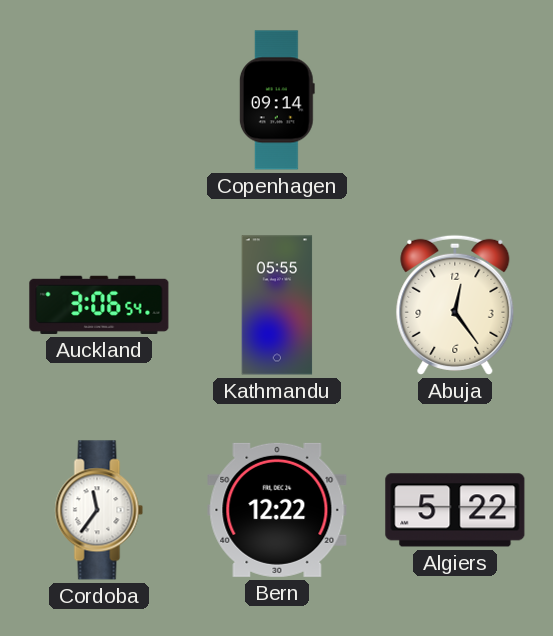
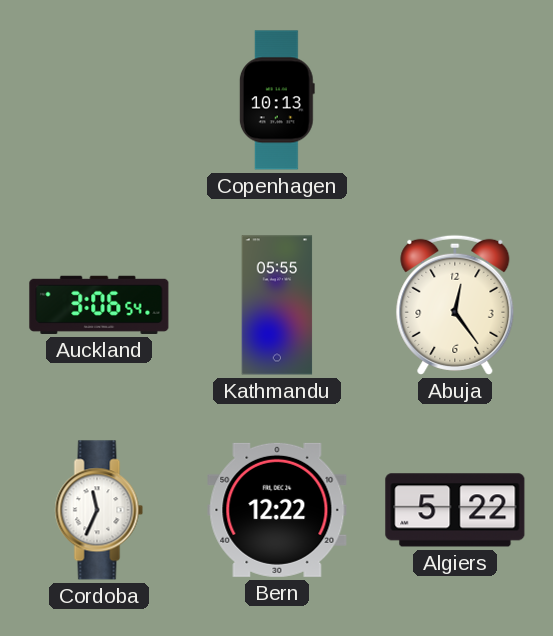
Copenhagen: 09:14 -> 10:13
Cordoba: 11:36 -> 11:34
